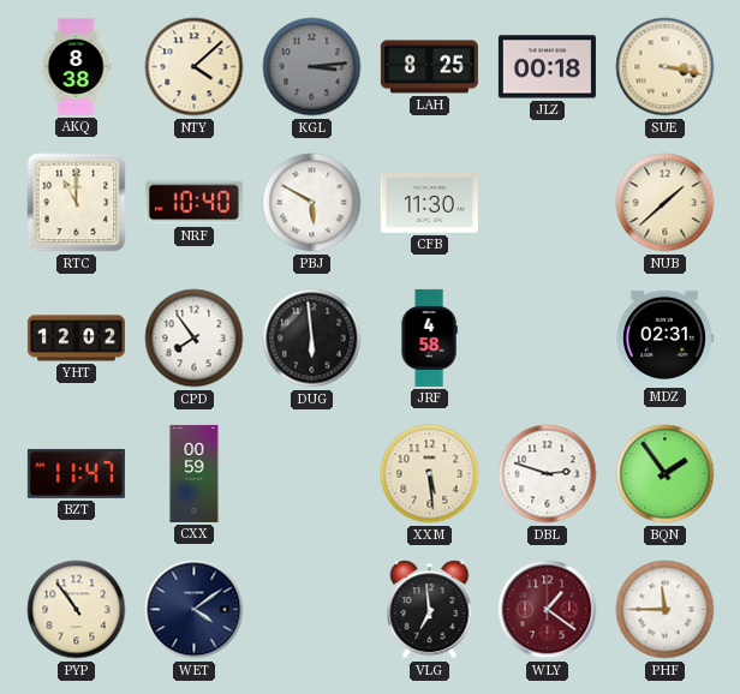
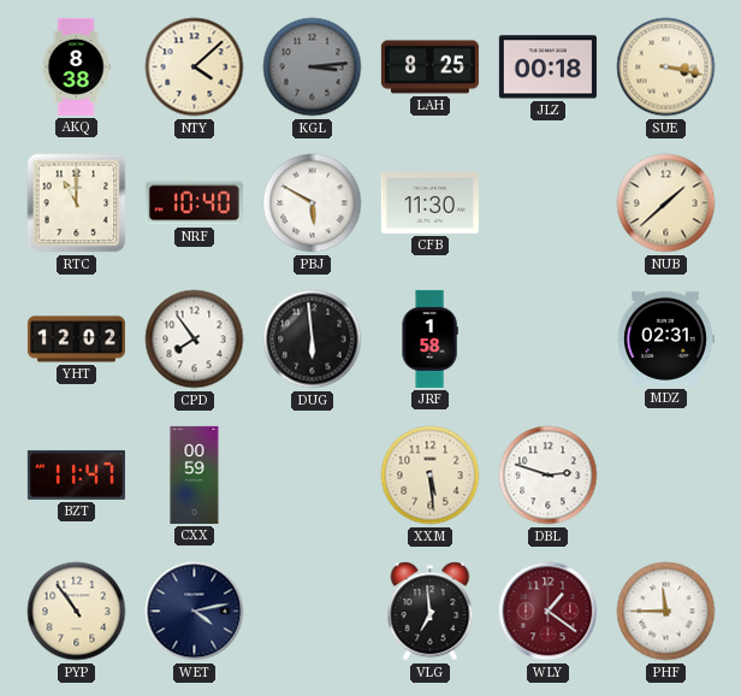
JRF: 4:58 -> 1:58
BQN: 1:54 -> none
WET: 4:09 -> 4:13
